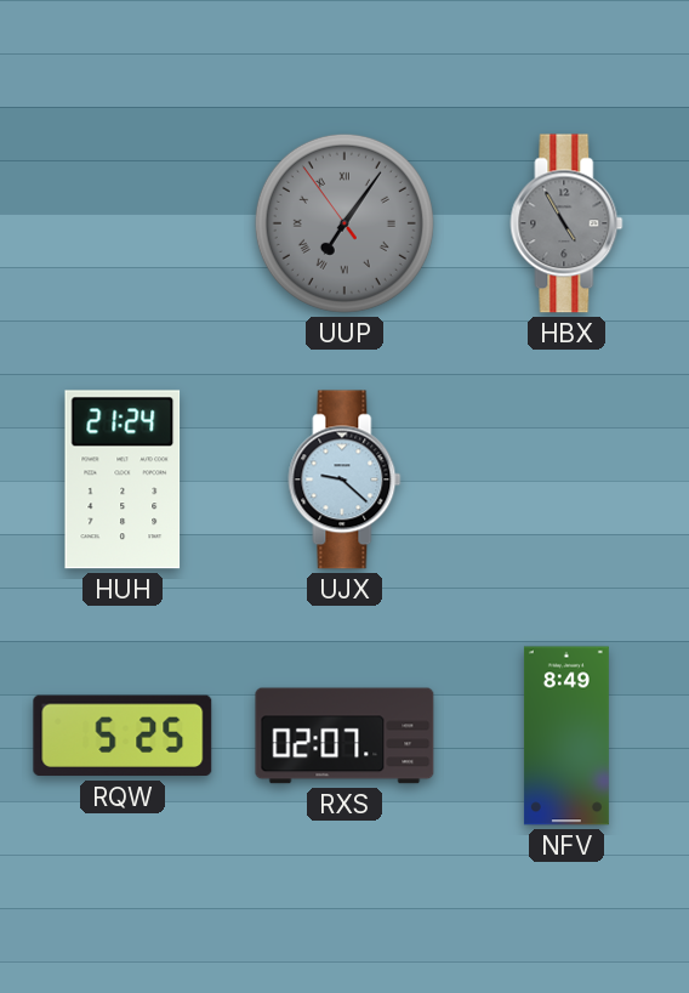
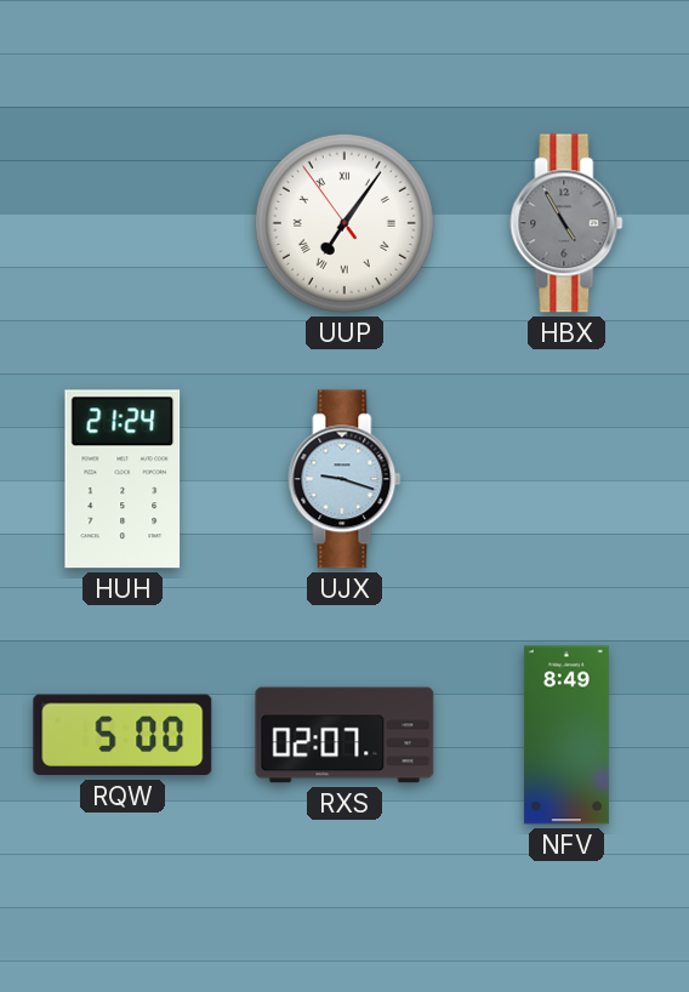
UUP dial: grey -> white
UJX: 9:22 -> 9:18
RQW: 5:25 -> 5:00
